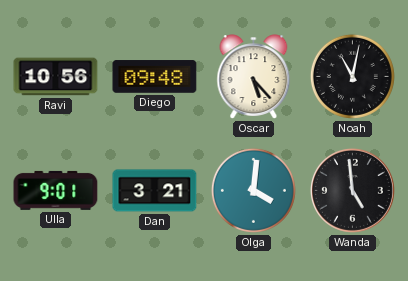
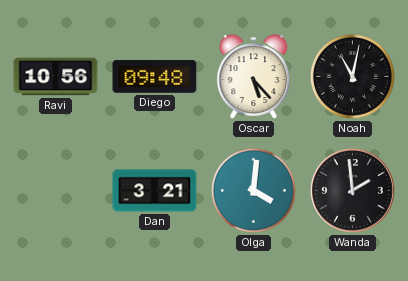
Ulla: 9:01 -> none
Wanda: 4:59 -> 1:59
